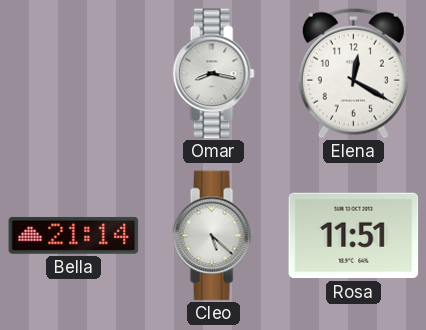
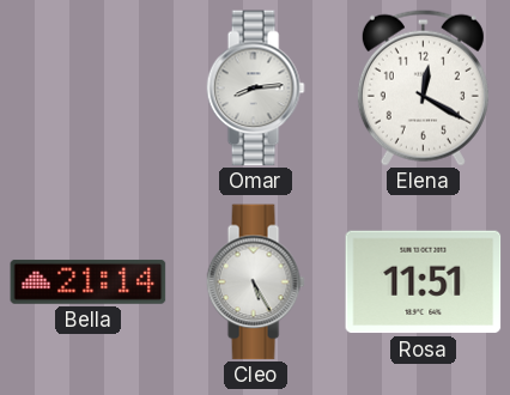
Omar: 8:17 -> 8:14
Cleo: 5:22 -> 5:25
